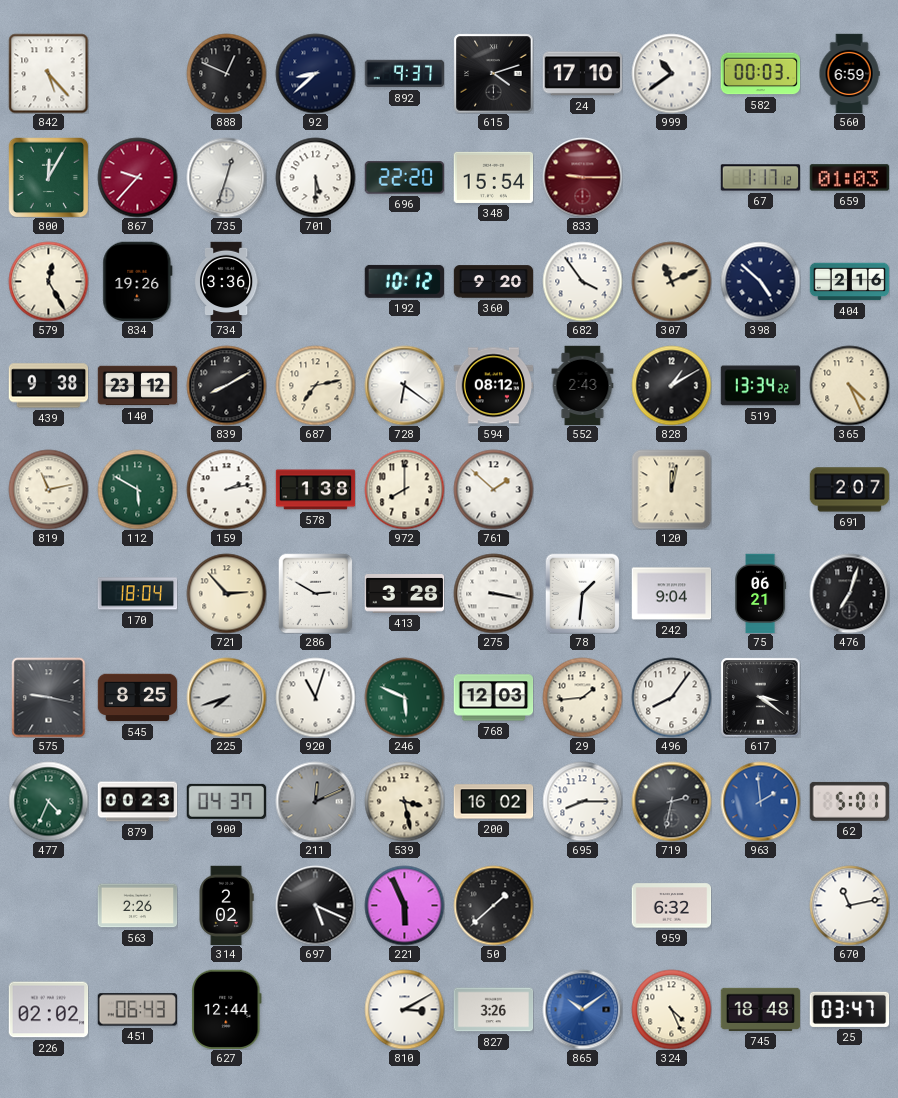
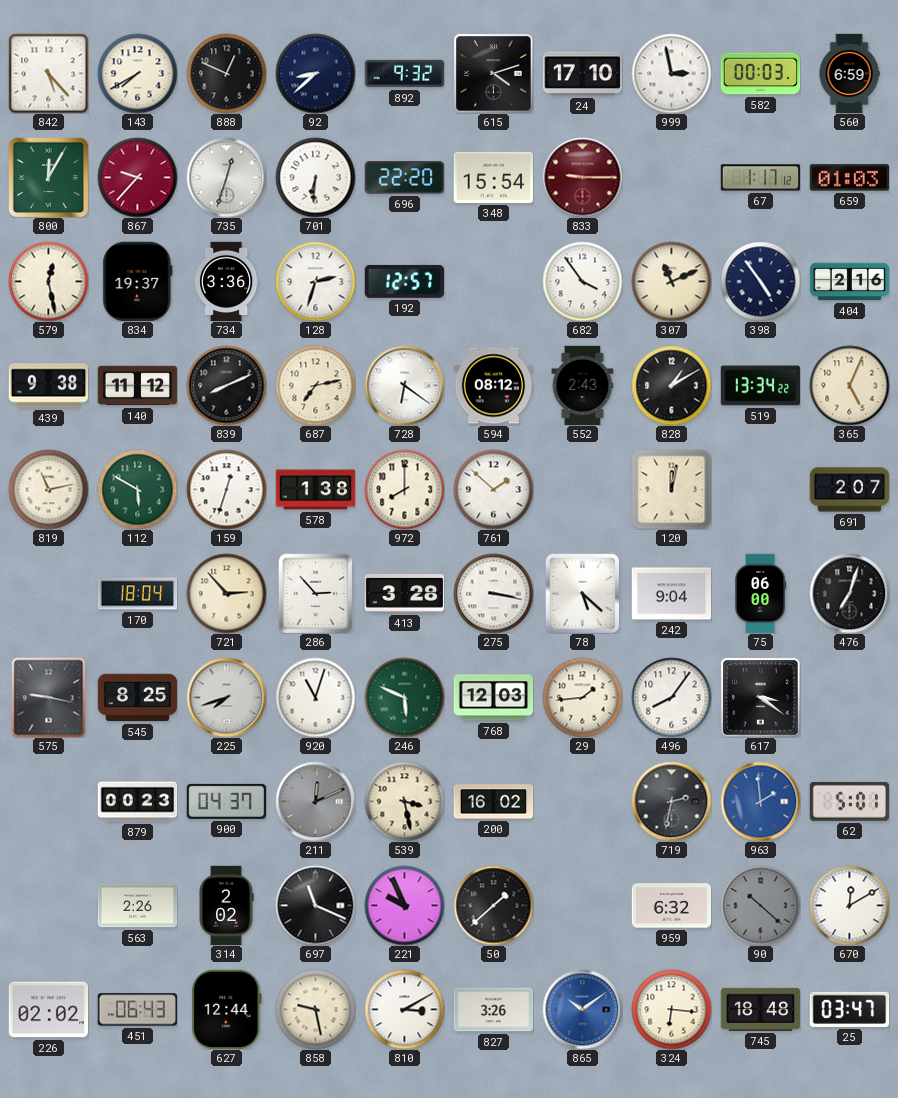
143: none -> 7:40
892: 9:37 -> 9:32
999: 10:39 -> 2:58
701: 5:30 -> 6:31
579: 12:25 -> 12:28
834: 19:26 -> 19:37
128: none -> 2:33
192: 10:12 -> 12:57
360: 9:20 -> none
398: 4:52 -> 4:54
140: 23:12 -> 11:12
839: 8:10 -> 8:11
365: 4:26 -> 5:04
159: 2:13 -> 12:33
286: 2:50 -> 2:53
78: 1:31 -> 5:22
75: 06:21 -> 06:00
477: 4:34 -> none
695: 8:15 -> none
697: 5:19 -> 11:19
221: 5:56 -> 9:56
90: none -> 10:22
670: 11:13 -> 12:10
858: none -> 9:28
324: 4:26 -> 6:16
